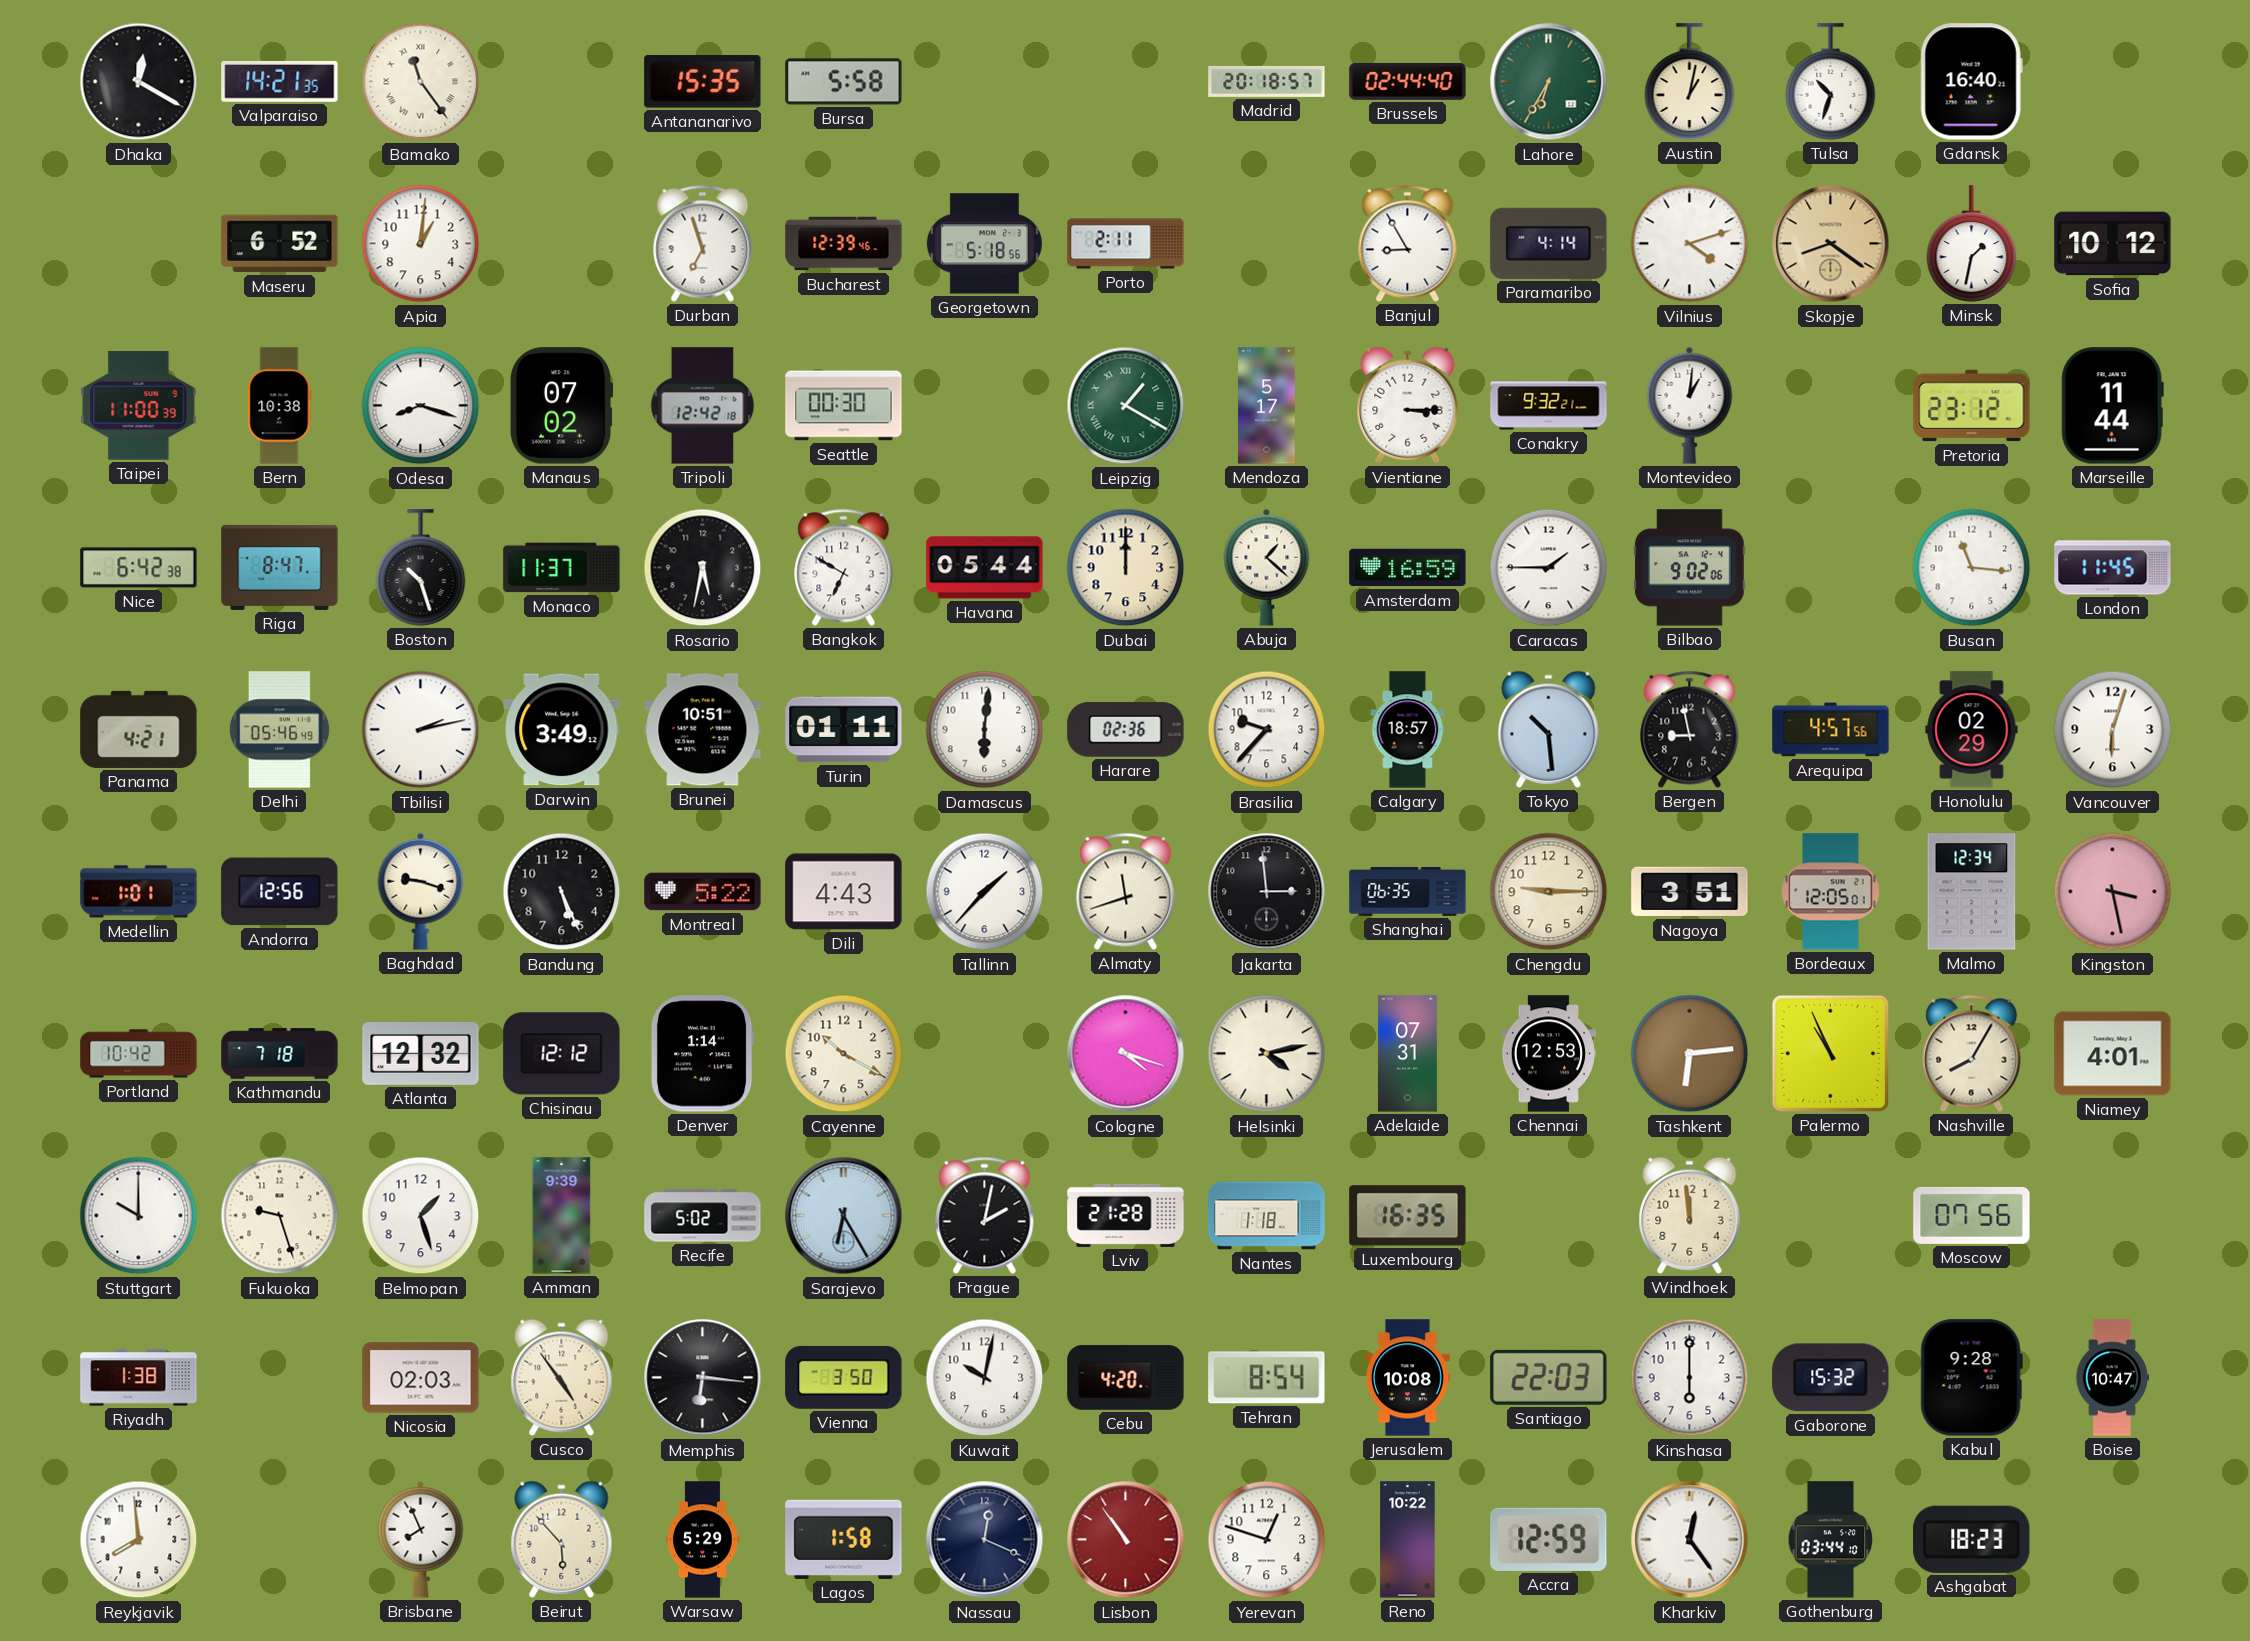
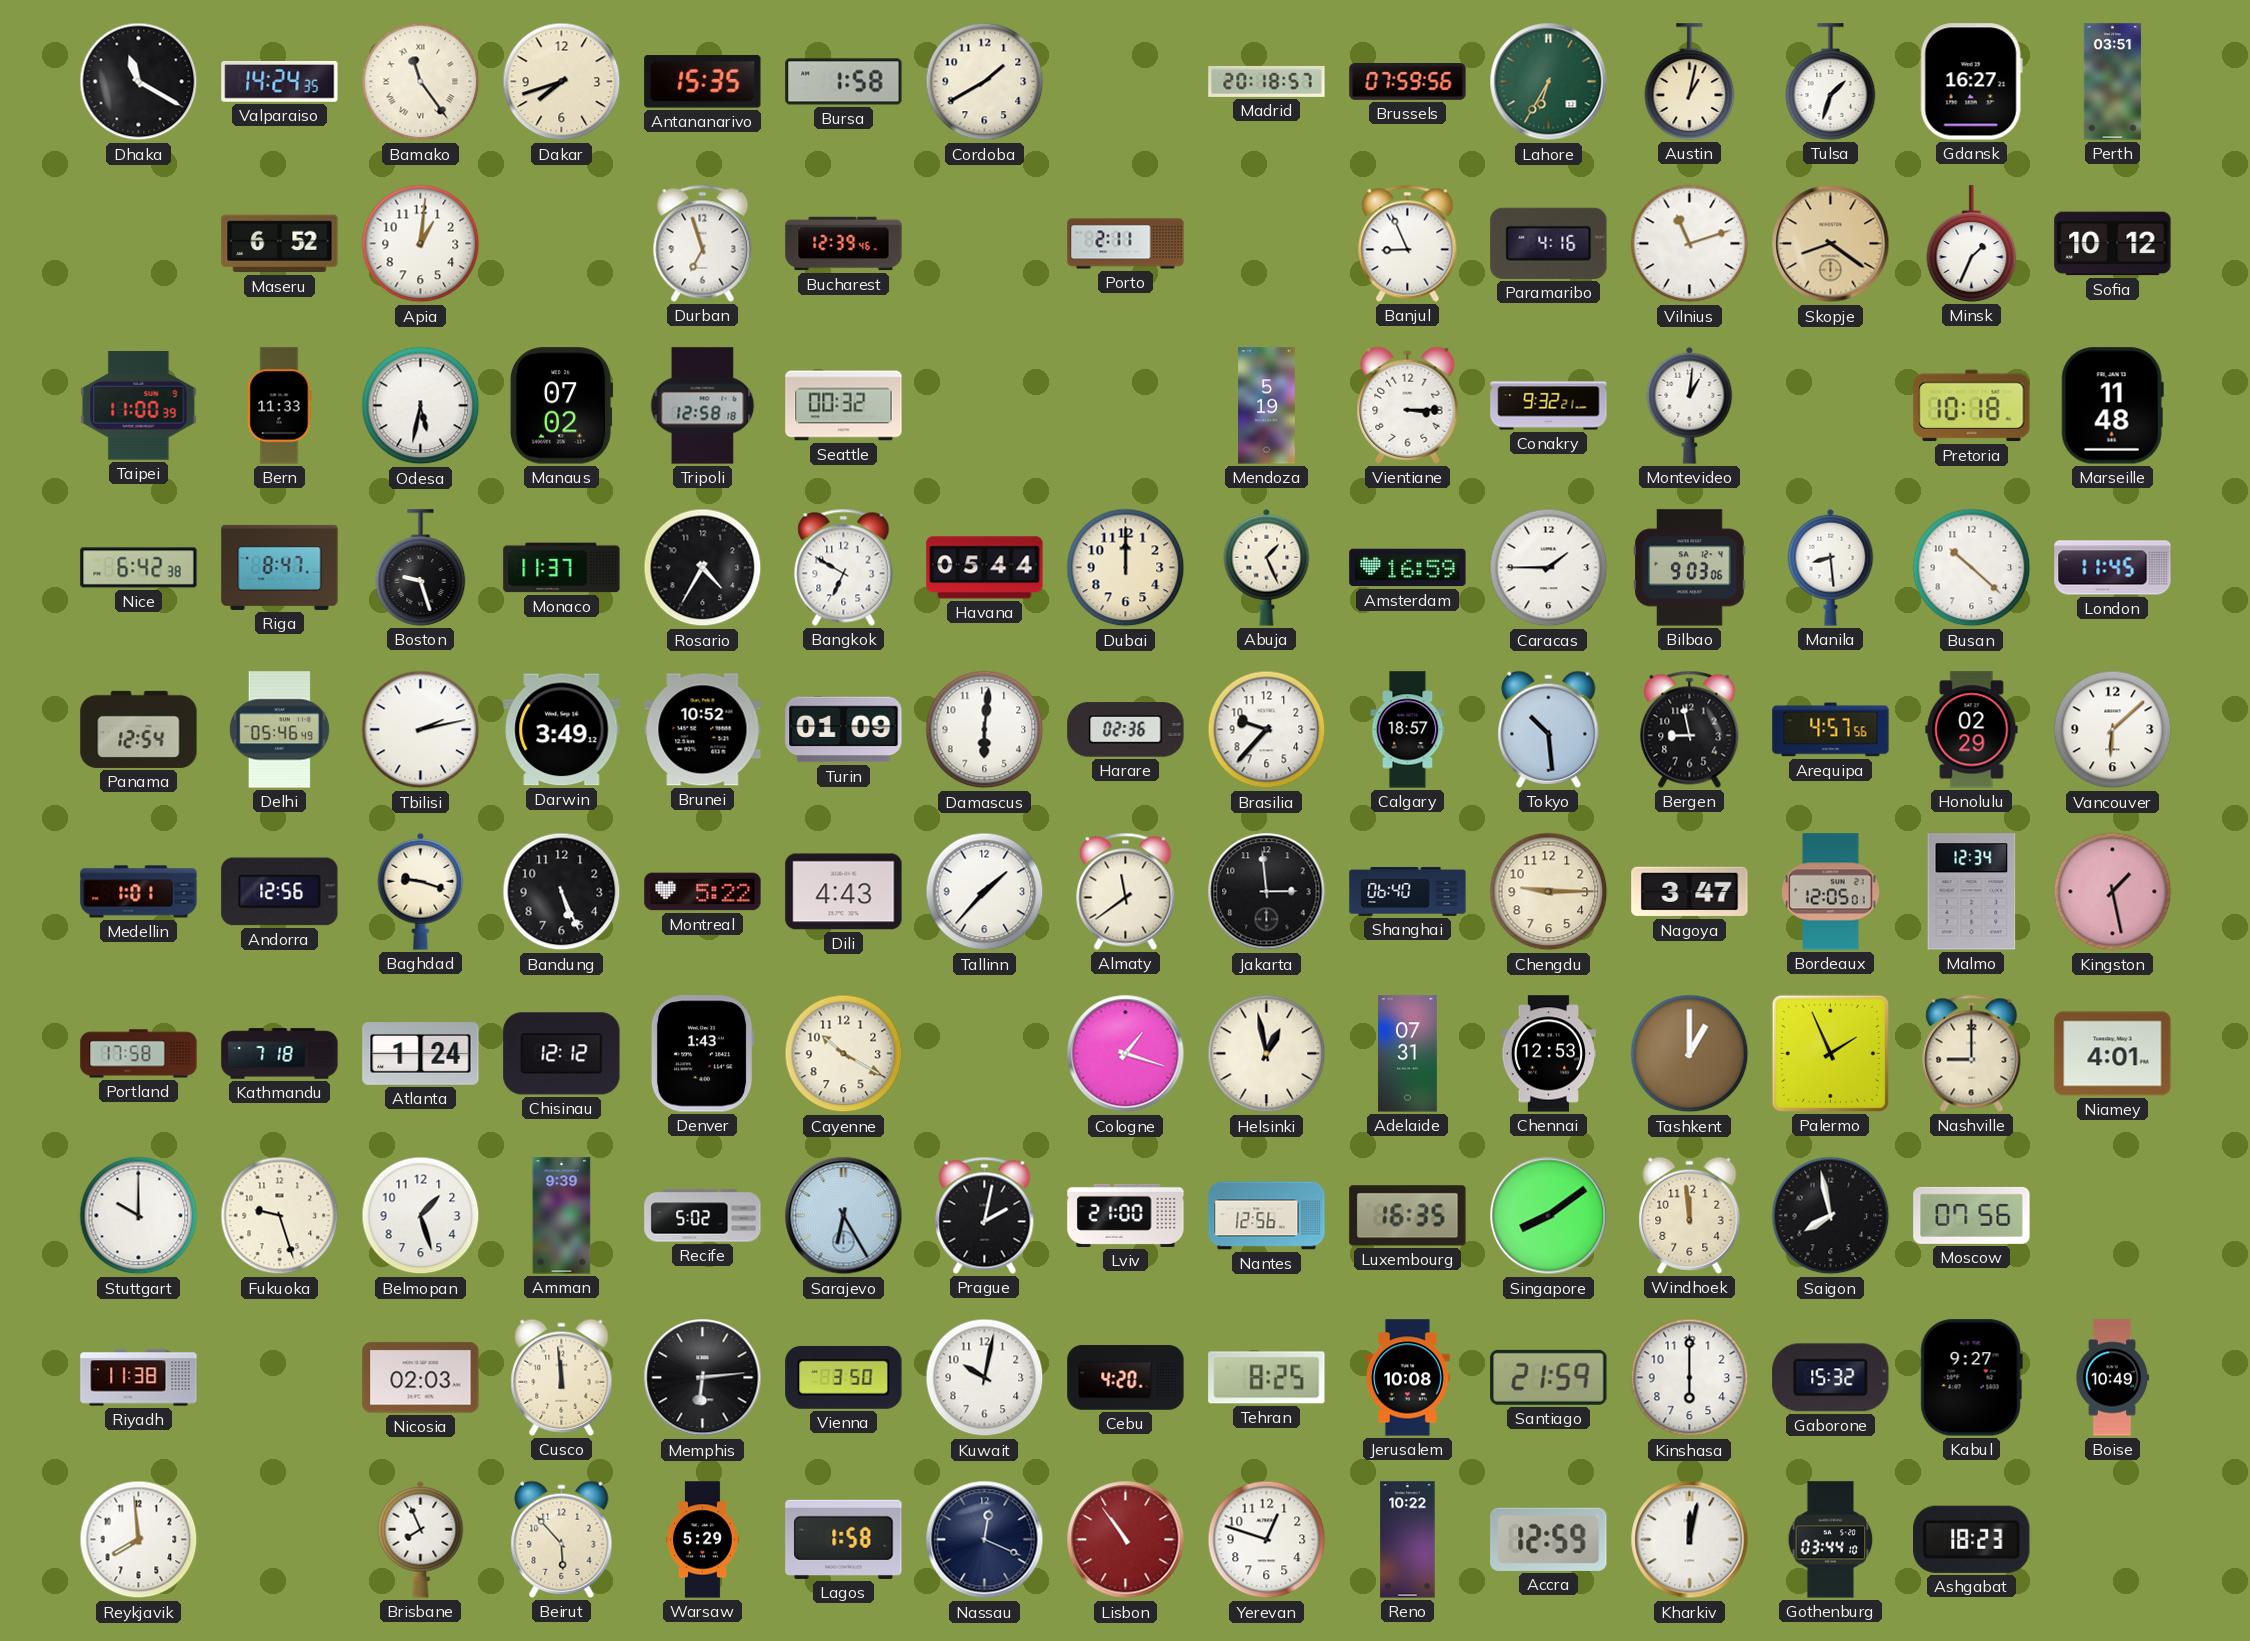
Dhaka: 12:20 -> 11:20
Valparaiso: 14:21 -> 14:24
Dakar: none -> 7:42
Bursa: 5:58 -> 1:58
Cordoba: none -> 1:40
Brussels: 02:44 -> 07:59
Tulsa: 10:33 -> 1:33
Gdansk: 16:40 -> 16:27
Perth: none -> 03:51
Georgetown: 5:18 -> none
Banjul: 8:55 -> 8:56
Paramaribo: 4:14 -> 4:16
Vilnius: 4:12 -> 11:12
Minsk: 1:32 -> 1:34
Bern: 10:38 -> 11:33
Odesa: 8:18 -> 5:32
Tripoli: 12:42 -> 12:58
Seattle: 00:30 -> 00:32
Leipzig: 1:20 -> none
Mendoza: 5:17 -> 5:19
Pretoria: 23:12 -> 10:18
Marseille: 11:44 -> 11:48
Boston: 10:27 -> 9:27
Rosario: 5:32 -> 4:35
Abuja: 1:22 -> 1:26
Bilbao: 9:02 -> 9:03
Manila: none -> 8:29
Busan: 11:16 -> 10:22
Panama: 4:21 -> 12:54
Brunei: 10:51 -> 10:52
Turin: 01:11 -> 01:09
Vancouver: 6:03 -> 6:08
Almaty: 11:42 -> 11:39
Shanghai: 06:35 -> 06:40
Nagoya: 3:51 -> 3:47
Kingston: 3:28 -> 1:28
Portland: 10:42 -> 17:58
Atlanta: 12:32 -> 1:24
Denver: 1:14 -> 1:43
Cologne: 4:18 -> 1:18
Helsinki: 4:13 -> 12:58
Tashkent: 6:14 -> 1:00
Palermo: 10:56 -> 1:56
Nashville: 8:05 -> 9:00
Lviv: 21:28 -> 21:00
Nantes: 1:18 -> 12:56
Singapore: none -> 8:09
Saigon: none -> 7:58
Riyadh: 1:38 -> 11:38
Cusco: 4:54 -> 11:59
Memphis: 6:16 -> 6:14
Tehran: 8:54 -> 8:25
Santiago: 22:03 -> 21:59
Kabul: 9:28 -> 9:27
Boise: 10:47 -> 10:49
Kharkiv: 12:24 -> 12:02
